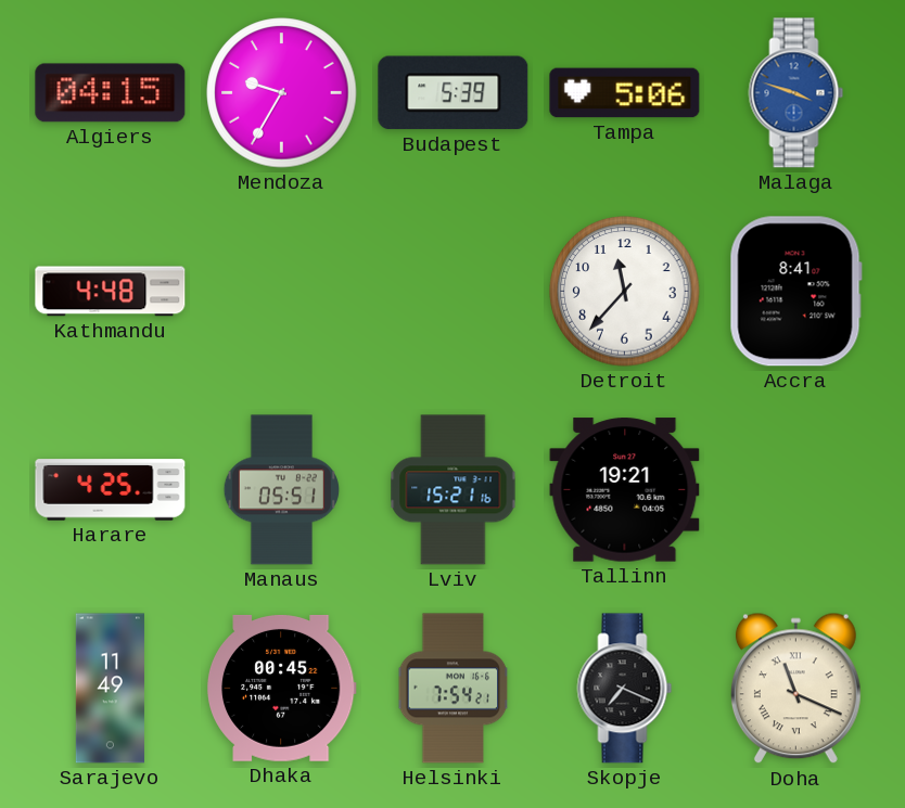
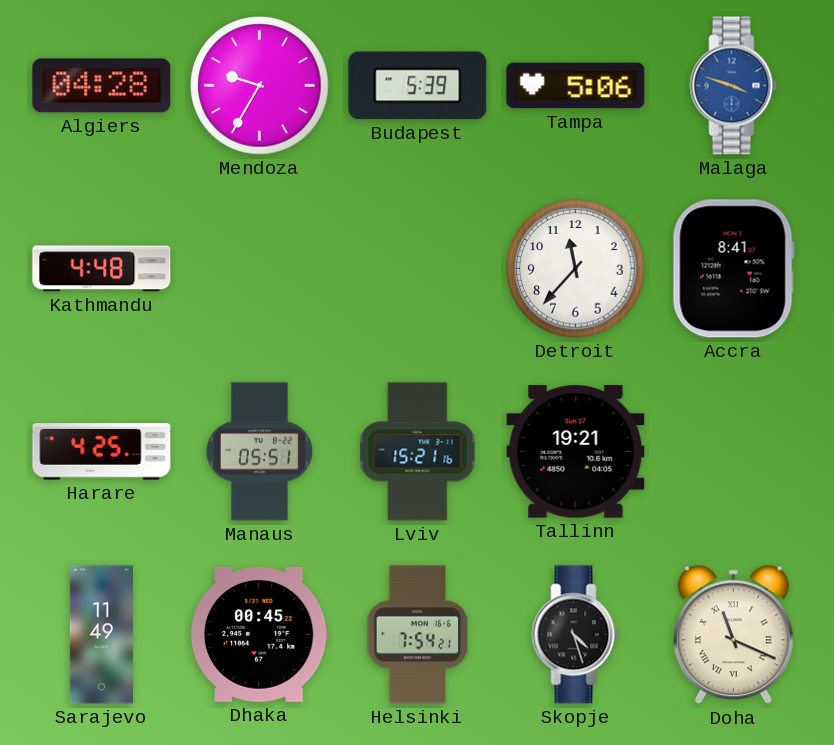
Algiers: 04:15 -> 04:28
Skopje: 7:19 -> 4:27
